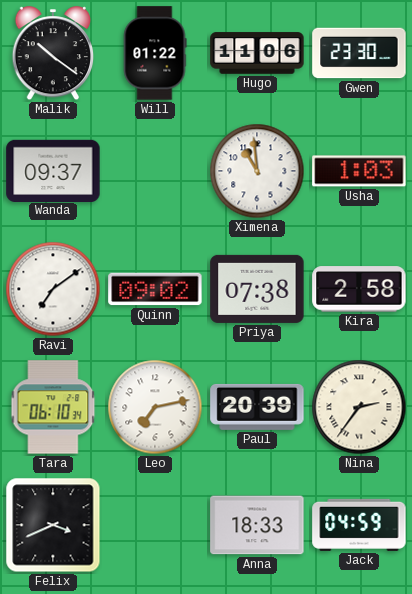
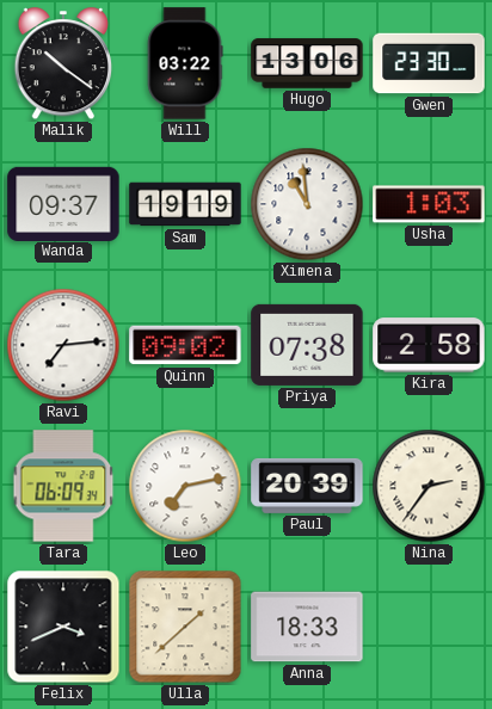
Will: 01:22 -> 03:22
Hugo: 11:06 -> 13:06
Sam: none -> 19:19
Ravi: 7:09 -> 7:14
Tara: 06:10 -> 06:09
Ulla: none -> 1:38
Jack: 04:59 -> none
